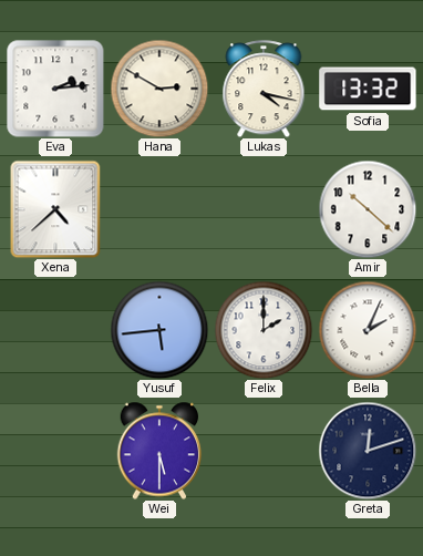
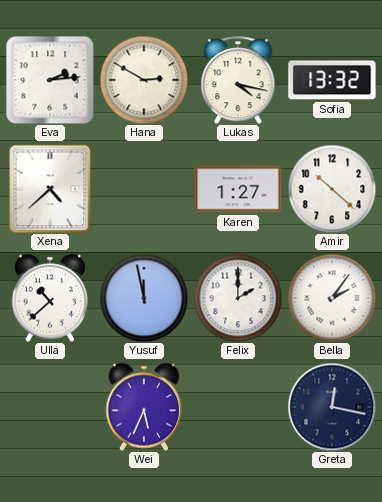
Karen: none -> 1:27
Ulla: none -> 10:38
Yusuf: 5:44 -> 11:58
Bella: 2:04 -> 2:06
Wei: 5:30 -> 5:34
Greta: 12:12 -> 12:17
